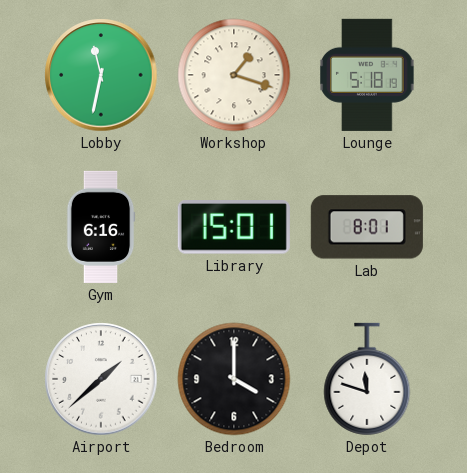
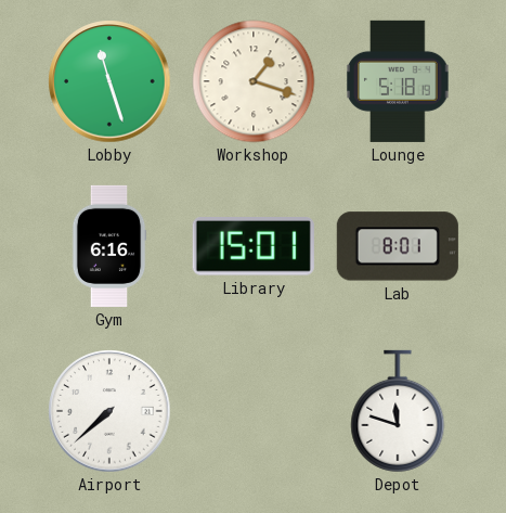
Lobby: 11:32 -> 11:27
Airport: 1:38 -> 7:38
Bedroom: 4:00 -> none
